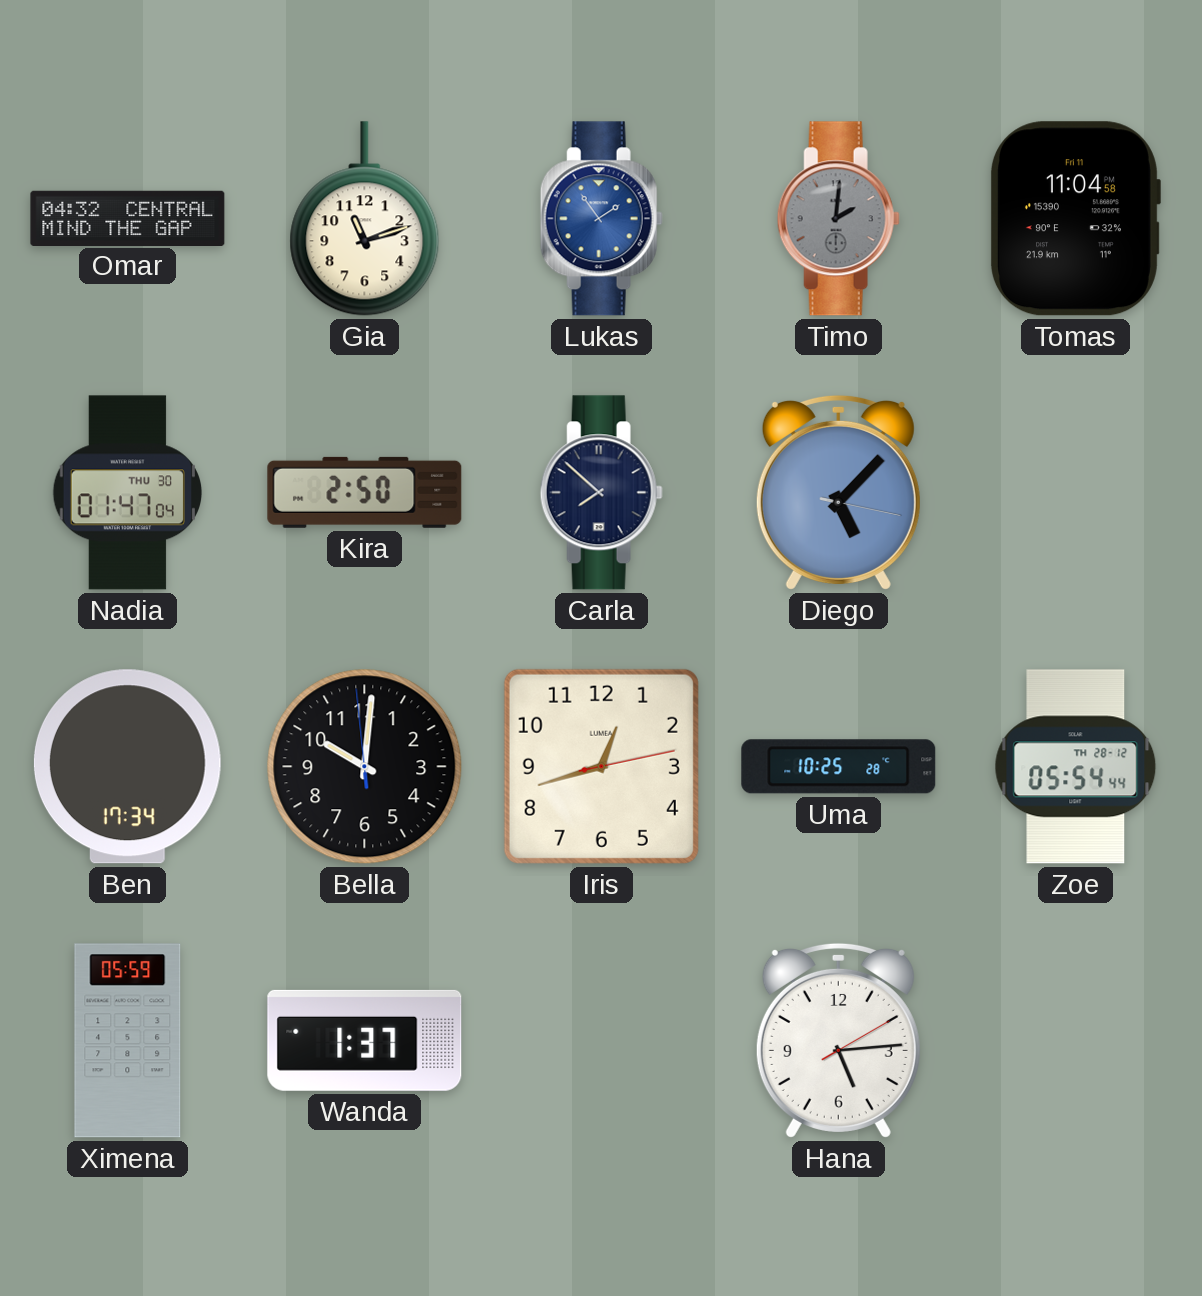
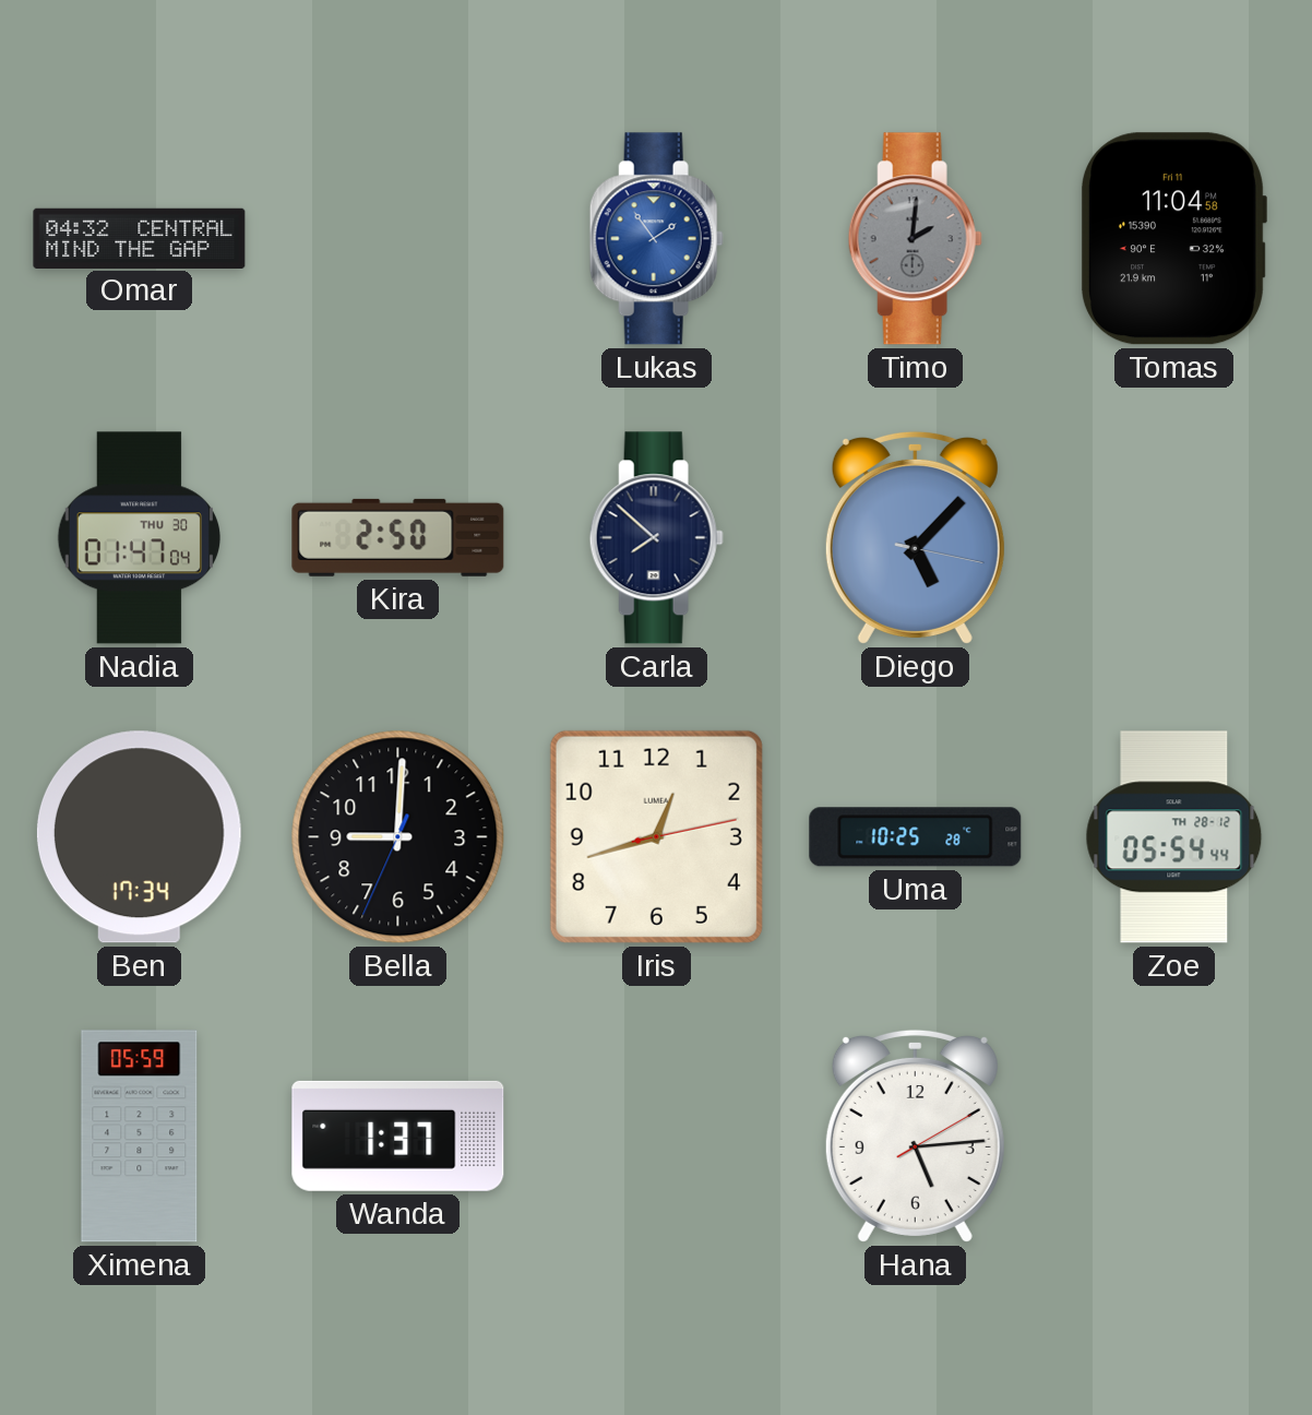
Gia: 11:12 -> none
Bella: 10:00 -> 9:00
